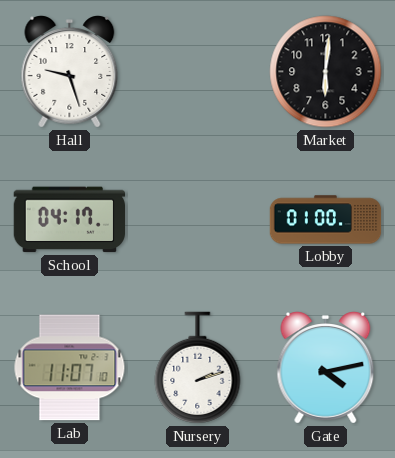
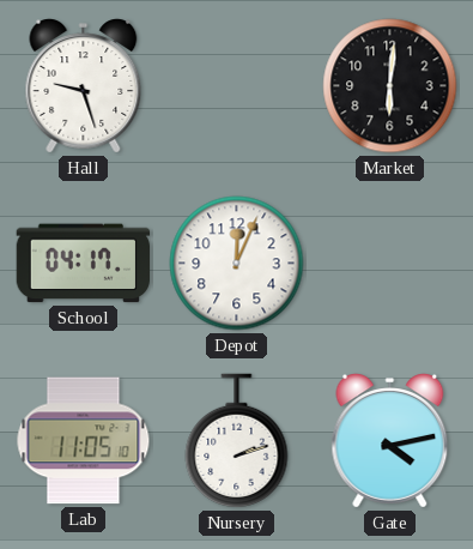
Depot: none -> 12:04
Lobby: 01:00 -> none
Lab: 11:07 -> 11:05
